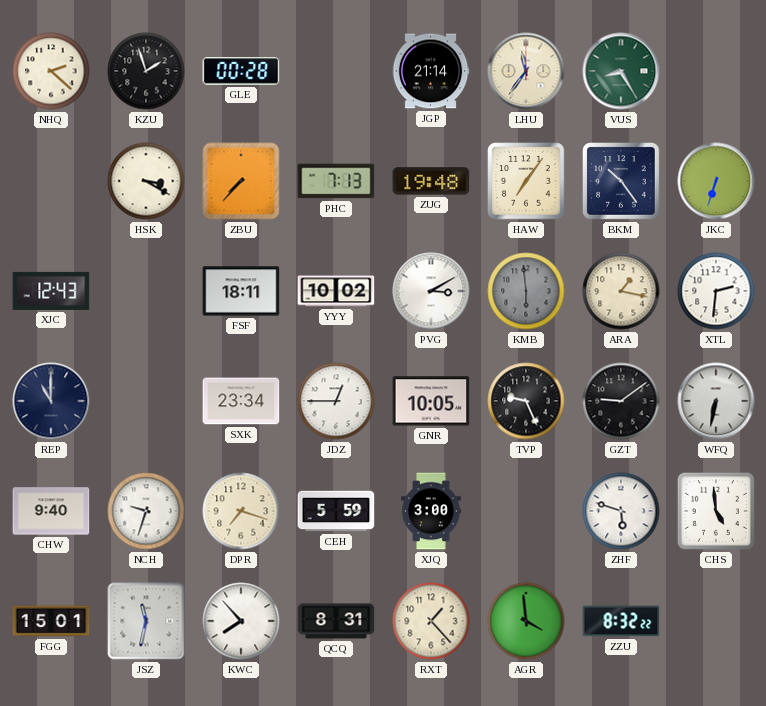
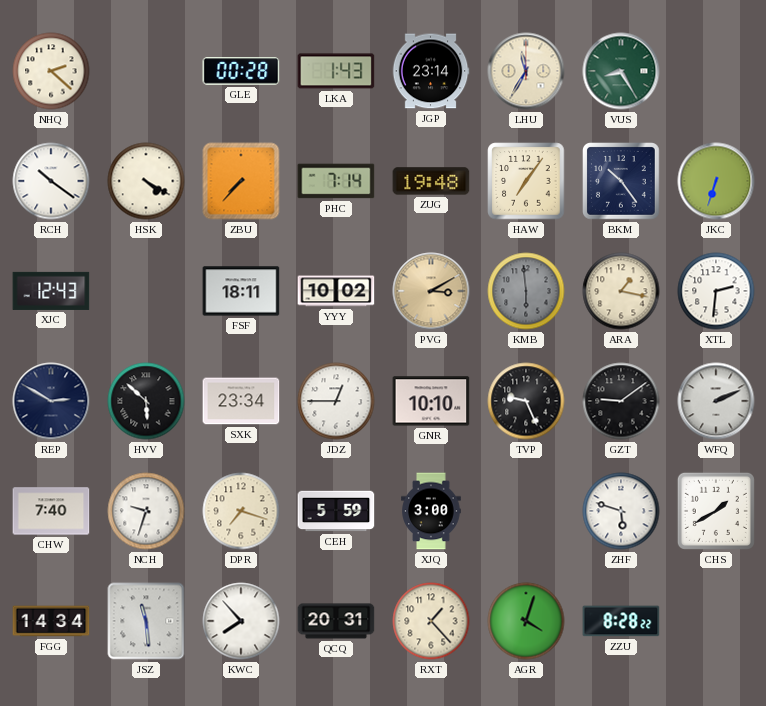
KZU: 1:57 -> none
LKA: none -> 1:43
JGP: 21:14 -> 23:14
LHU: 11:36 -> 11:35
RCH: none -> 10:21
HSK: 3:20 -> 4:20
PHC: 7:13 -> 7:14
PVG dial: white -> champagne
REP: 11:00 -> 2:50
HVV: none -> 5:52
GNR: 10:05 -> 10:10
WFQ: 6:32 -> 2:11
CHW: 9:40 -> 7:40
CHS: 4:59 -> 1:40
FGG: 15:01 -> 14:34
JSZ: 11:32 -> 11:29
QCQ: 8:31 -> 20:31
AGR: 3:59 -> 4:03
ZZU: 8:32 -> 8:28
